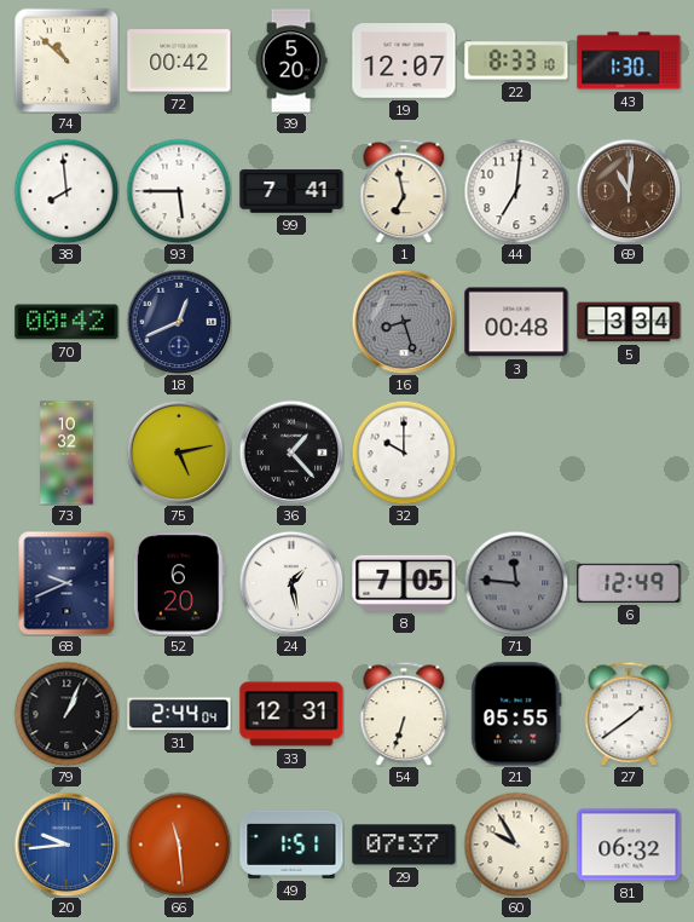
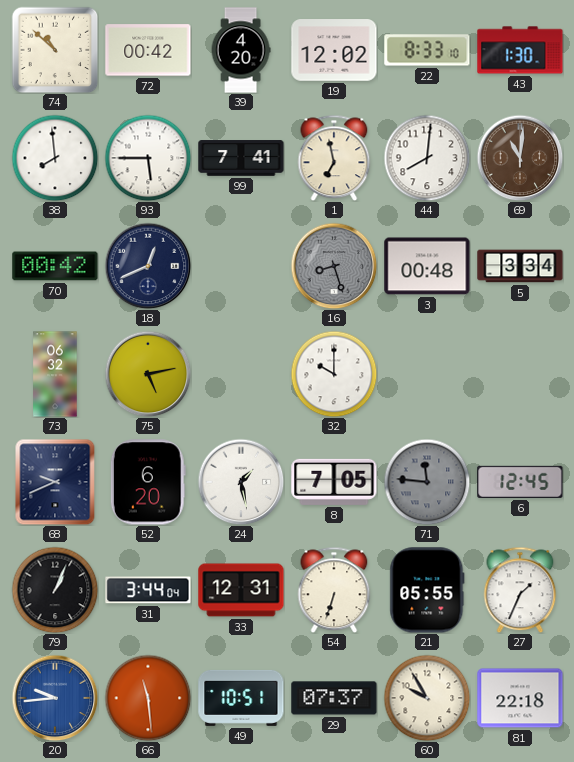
39: 5:20 -> 4:20
19: 12:07 -> 12:02
44: 7:01 -> 8:01
73: 10:32 -> 06:32
36: 1:23 -> none
6: 12:49 -> 12:45
31: 2:44 -> 3:44
27: 1:39 -> 1:34
49: 1:51 -> 10:51
81: 06:32 -> 22:18
